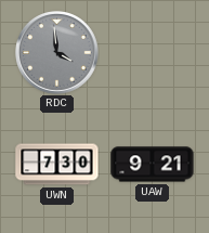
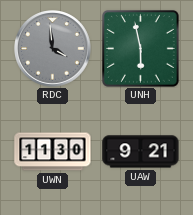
UNH: none -> 5:58
UWN: 7:30 -> 11:30
